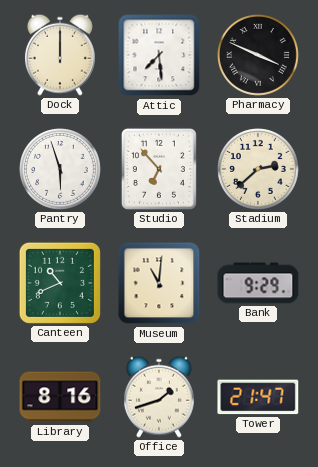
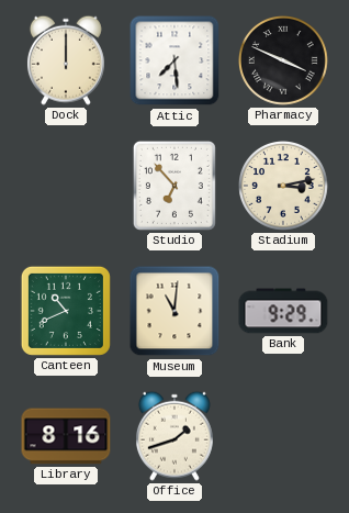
Pantry: 5:57 -> none
Stadium: 2:38 -> 3:13
Tower: 21:47 -> none
